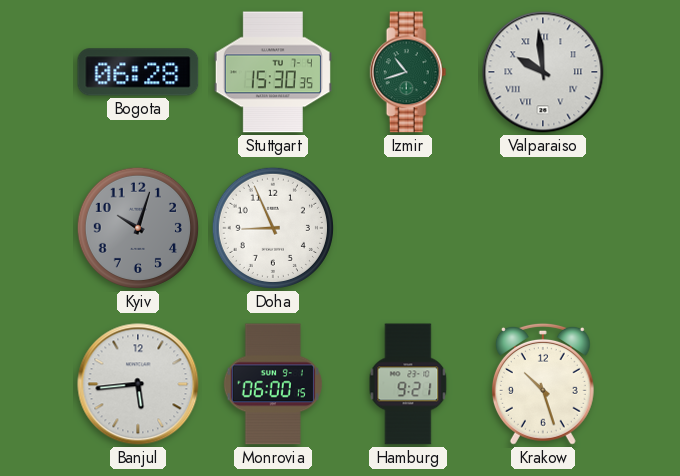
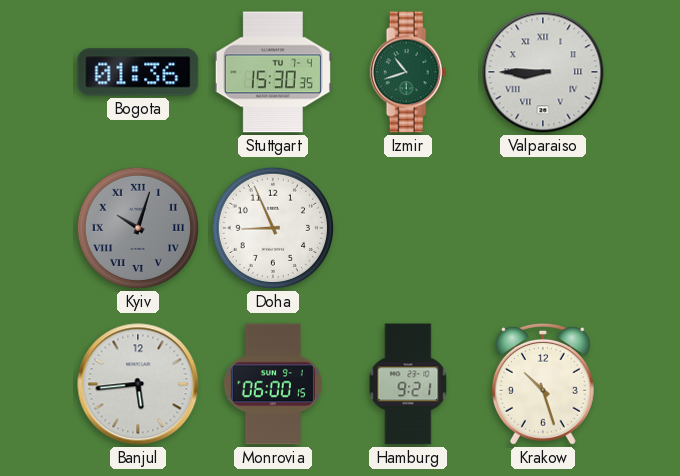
Bogota: 06:28 -> 01:36
Valparaiso: 9:59 -> 8:45
Kyiv numerals: Arabic -> Roman
